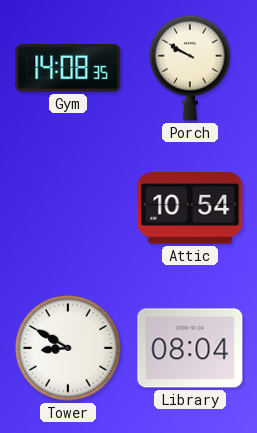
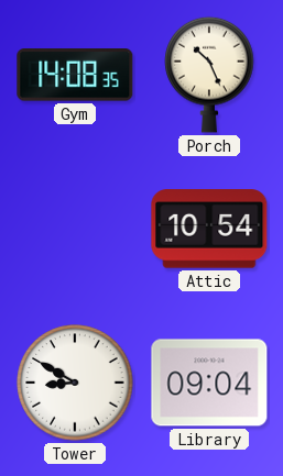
Porch: 9:50 -> 10:26
Library: 08:04 -> 09:04
